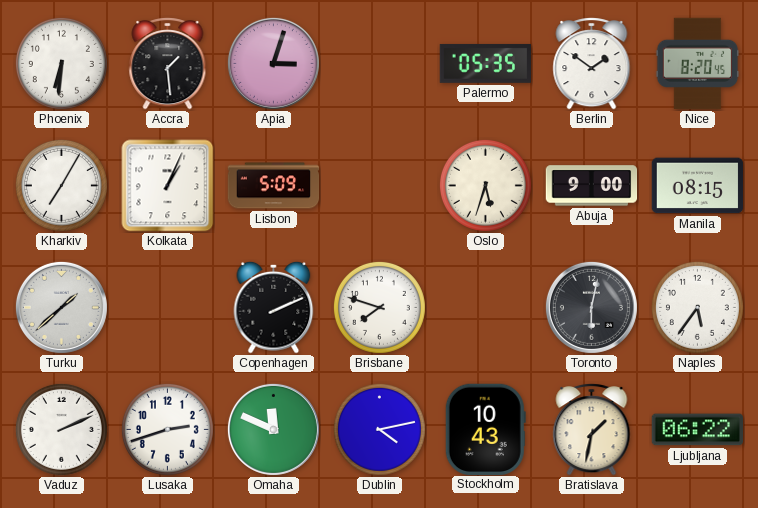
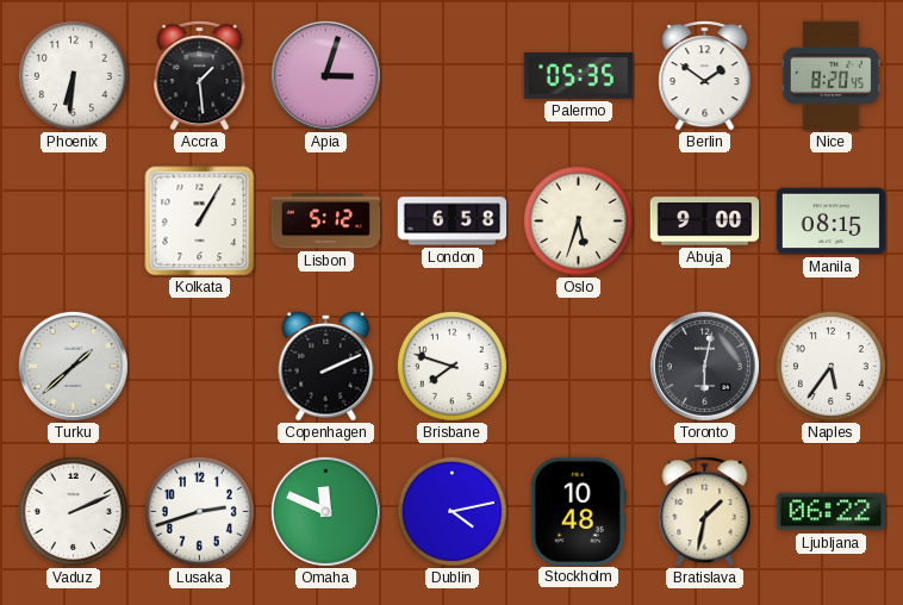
Kharkiv: 7:05 -> none
Kolkata: 1:04 -> 1:05
Lisbon: 5:09 -> 5:12
London: none -> 6:58
Stockholm: 10:43 -> 10:48
